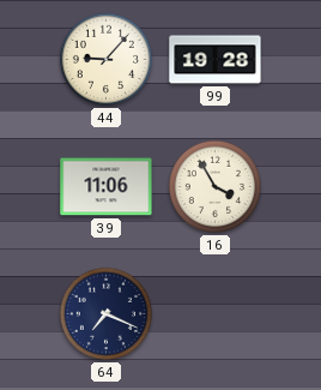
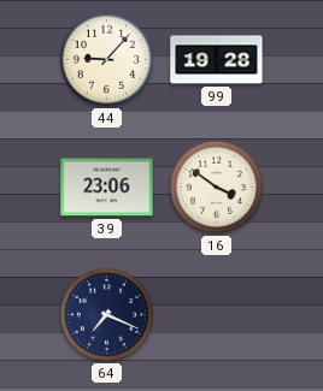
39: 11:06 -> 23:06
16: 3:55 -> 3:51
